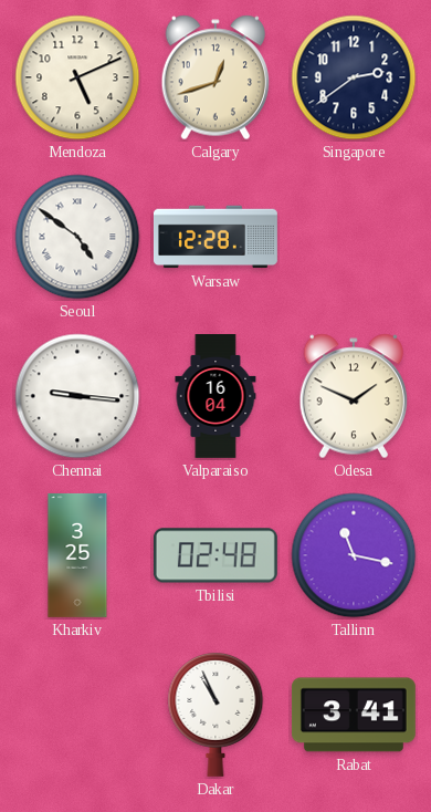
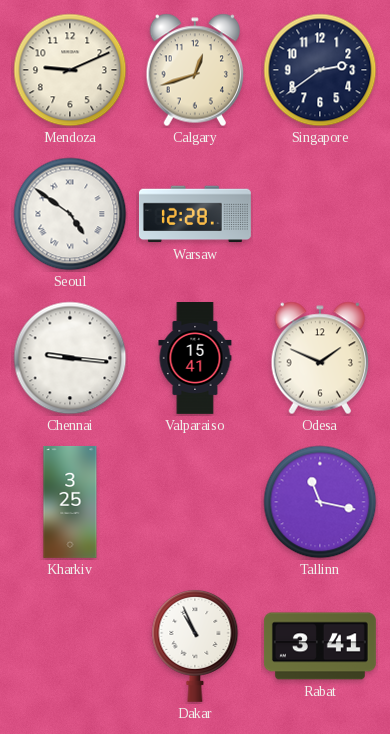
Mendoza: 5:11 -> 9:11
Valparaiso: 16:04 -> 15:41
Tbilisi: 02:48 -> none
